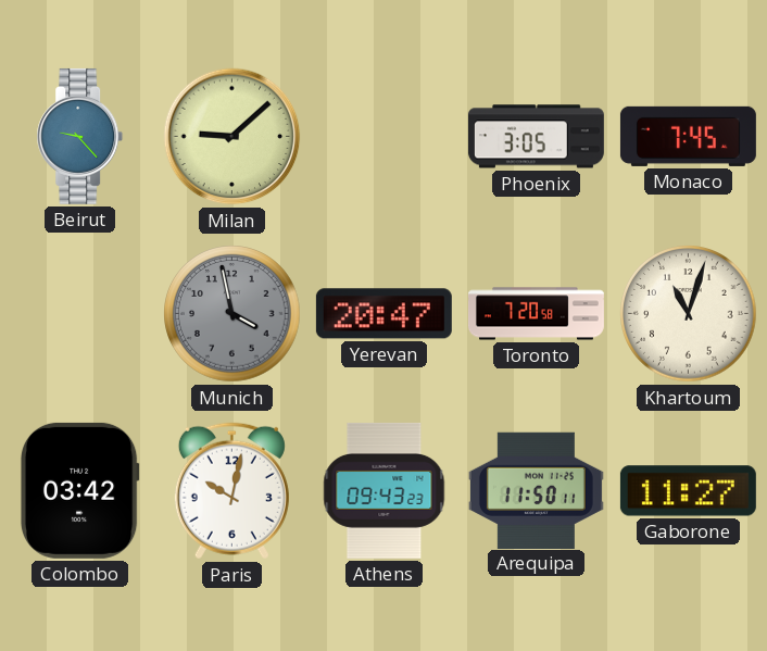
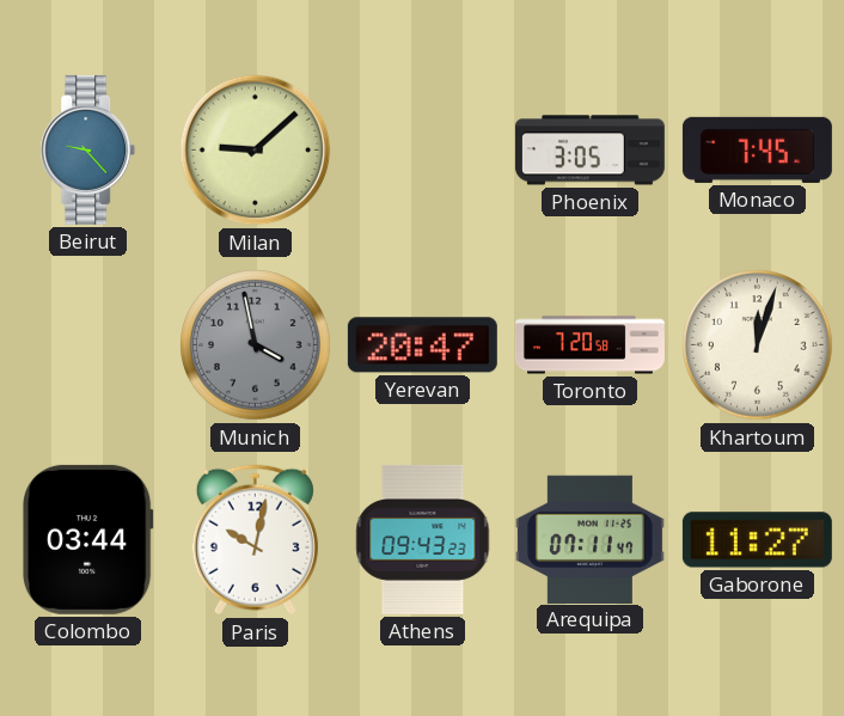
Khartoum: 11:03 -> 12:03
Colombo: 03:42 -> 03:44
Arequipa: 11:50 -> 07:11
